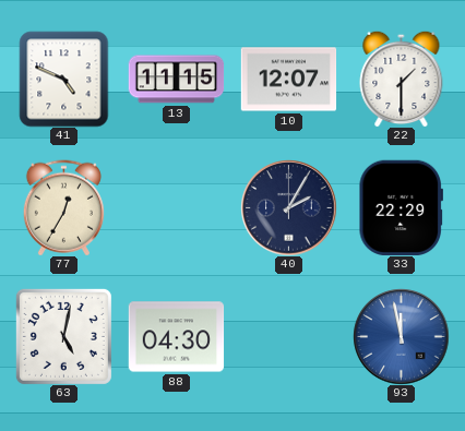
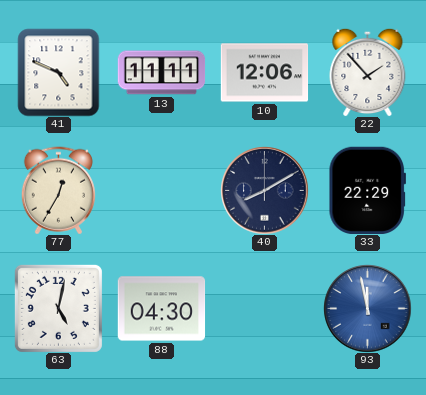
13: 11:15 -> 11:11
10: 12:07 -> 12:06
22: 1:30 -> 1:53
40: 2:05 -> 8:10
